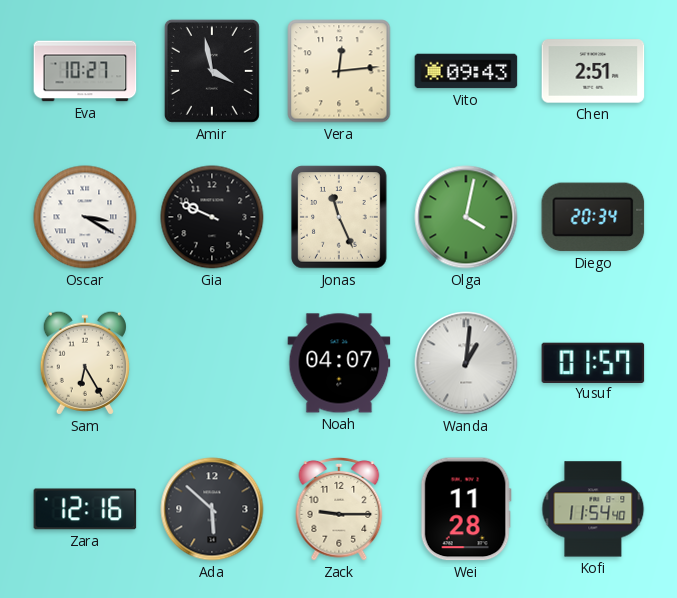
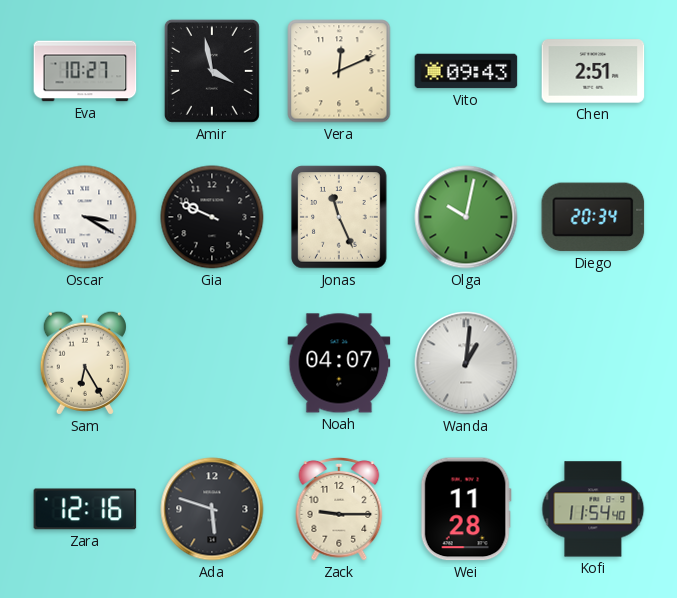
Vera: 12:14 -> 12:11
Olga: 4:02 -> 10:02
Yusuf: 01:57 -> none
Ada: 5:52 -> 5:48
